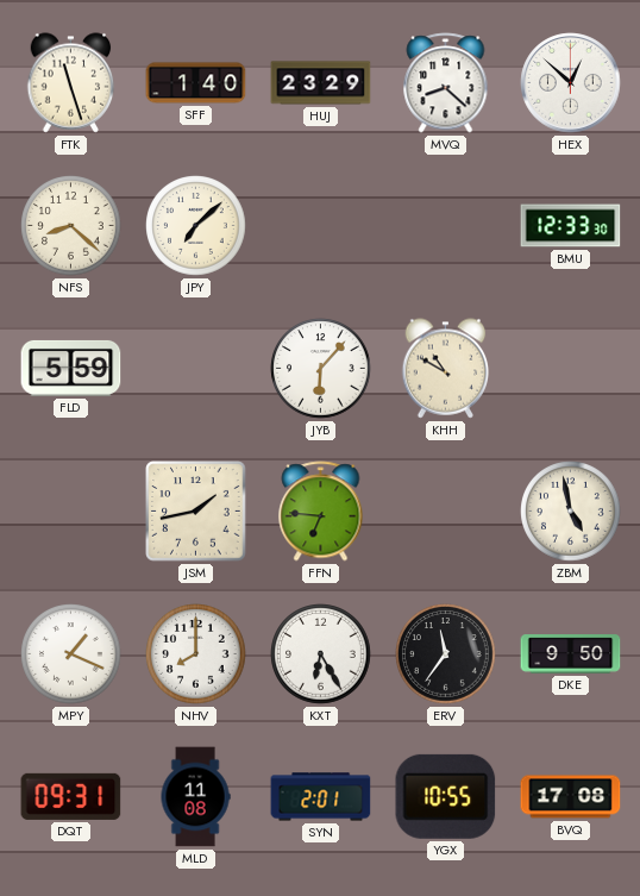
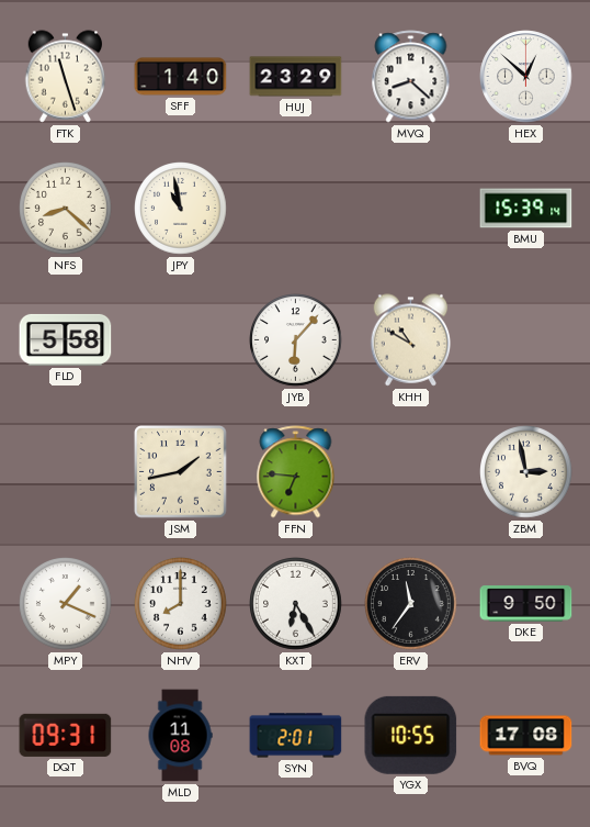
JPY: 7:08 -> 10:58
BMU: 12:33 -> 15:39
FLD: 5:59 -> 5:58
ZBM: 4:58 -> 2:58
